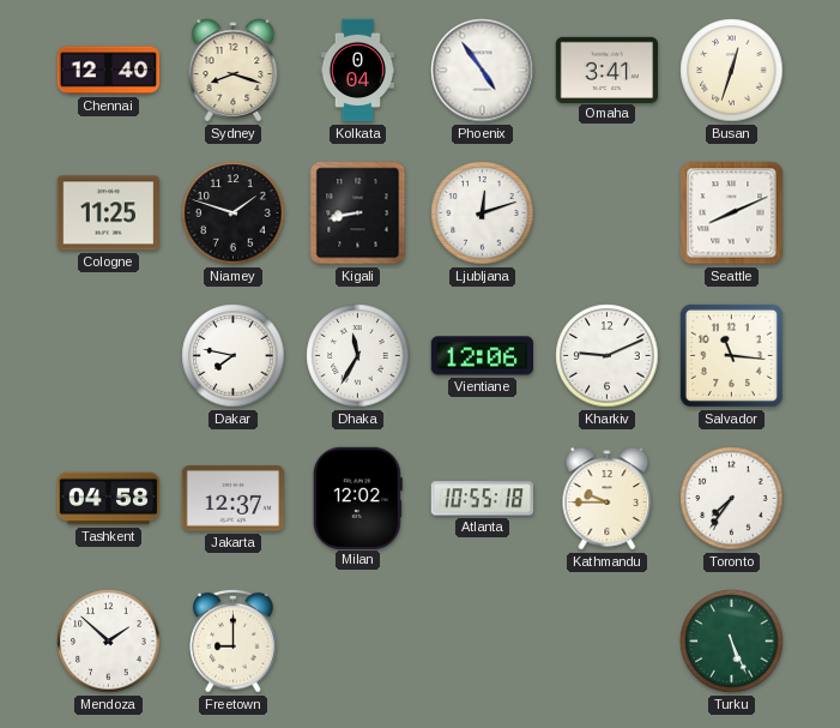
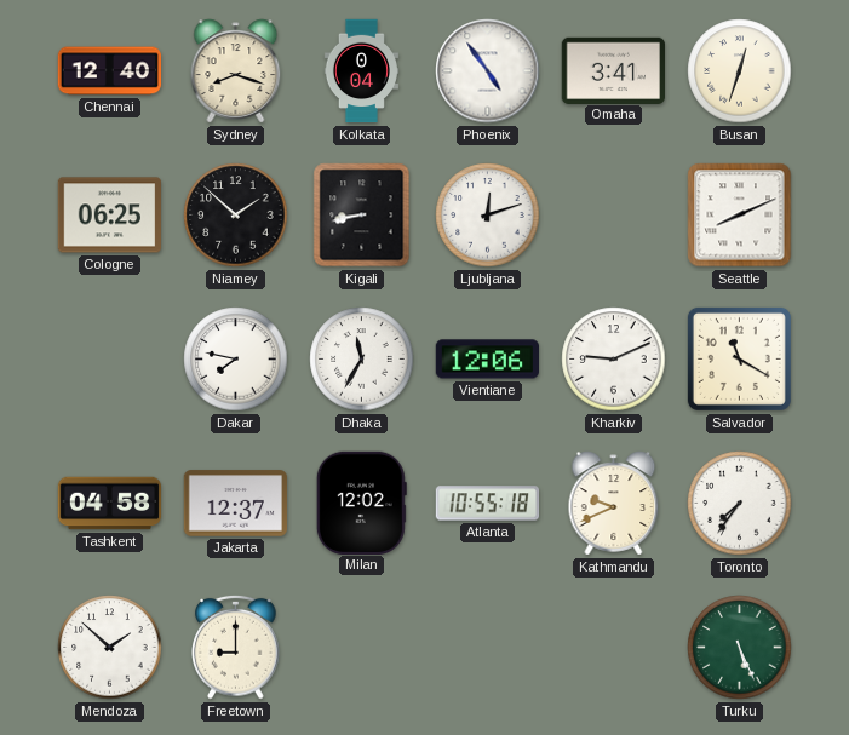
Cologne: 11:25 -> 06:25
Niamey: 1:48 -> 1:52
Salvador: 11:16 -> 11:20
Kathmandu: 9:45 -> 9:41
